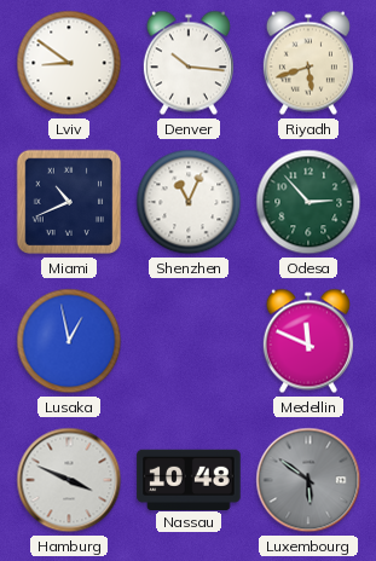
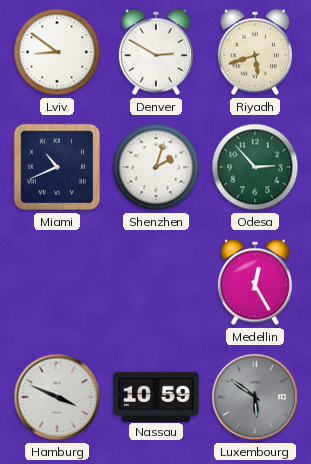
Denver: 10:16 -> 2:50
Shenzhen: 11:04 -> 2:03
Lusaka: 12:58 -> none
Medellin: 11:49 -> 12:25
Nassau: 10:48 -> 10:59
